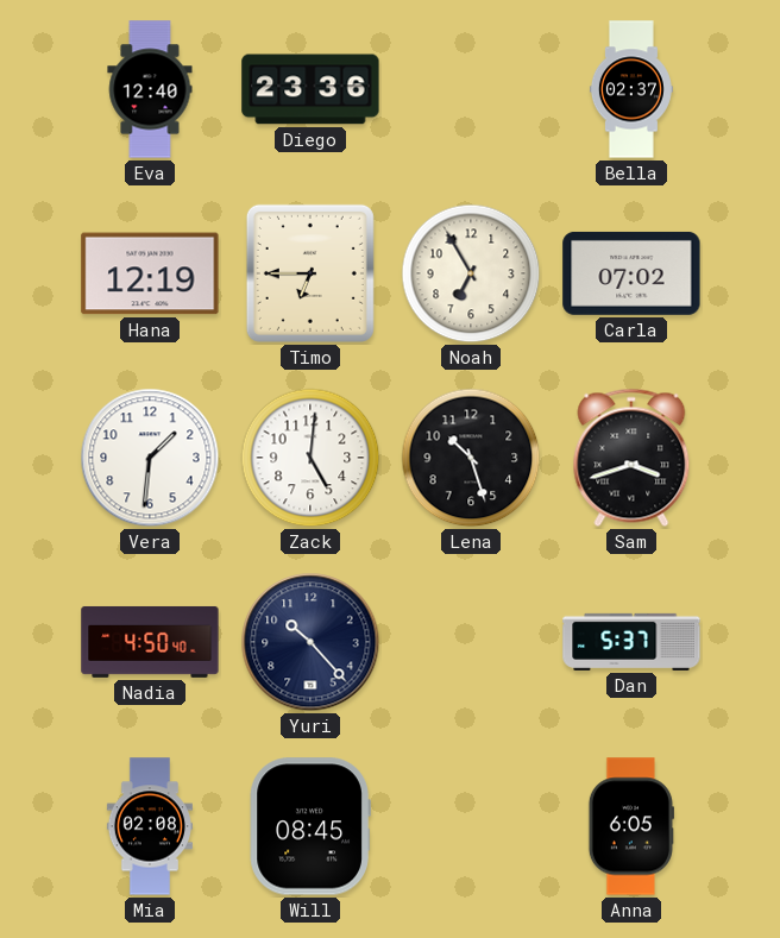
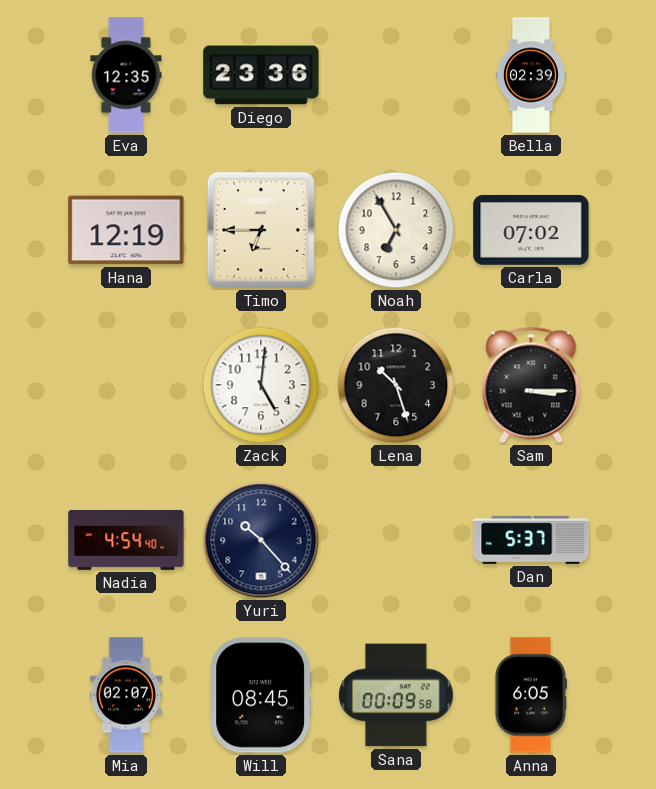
Eva: 12:40 -> 12:35
Bella: 02:37 -> 02:39
Vera: 1:31 -> none
Sam: 3:42 -> 3:15
Nadia: 4:50 -> 4:54
Mia: 02:08 -> 02:07
Sana: none -> 00:09
